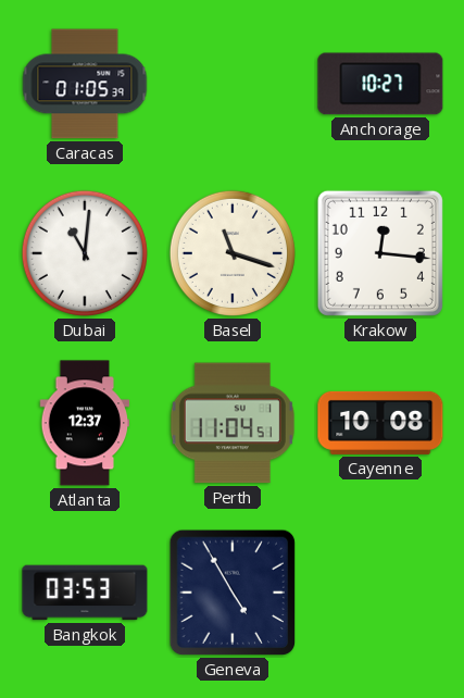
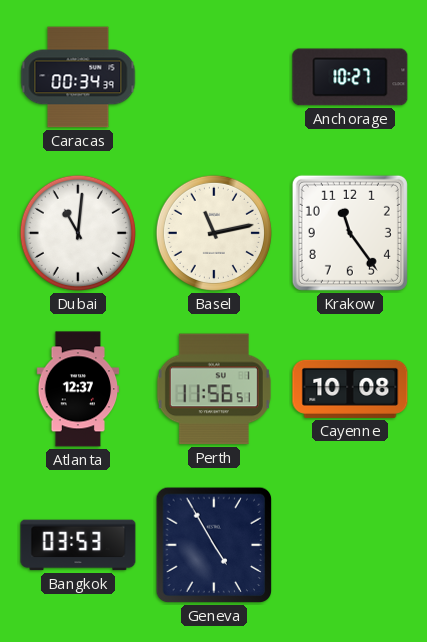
Caracas: 01:05 -> 00:34
Basel: 11:18 -> 11:13
Krakow: 12:16 -> 11:24
Perth: 11:04 -> 11:56
